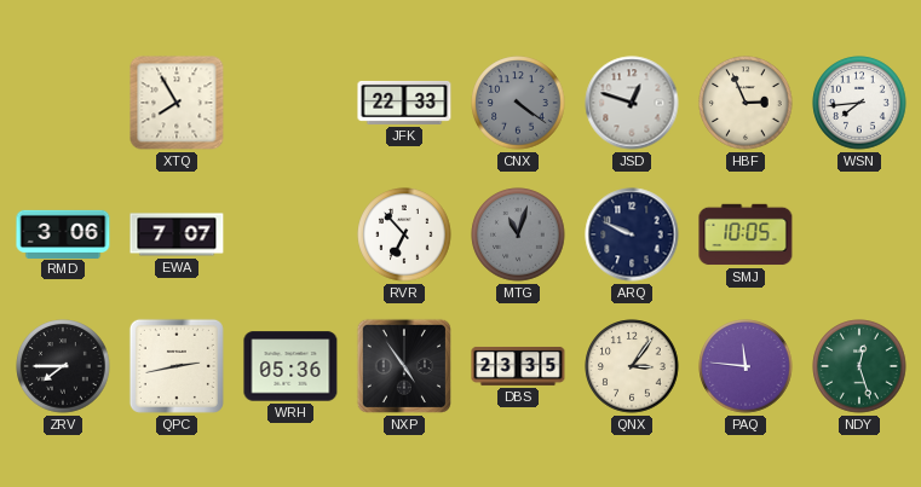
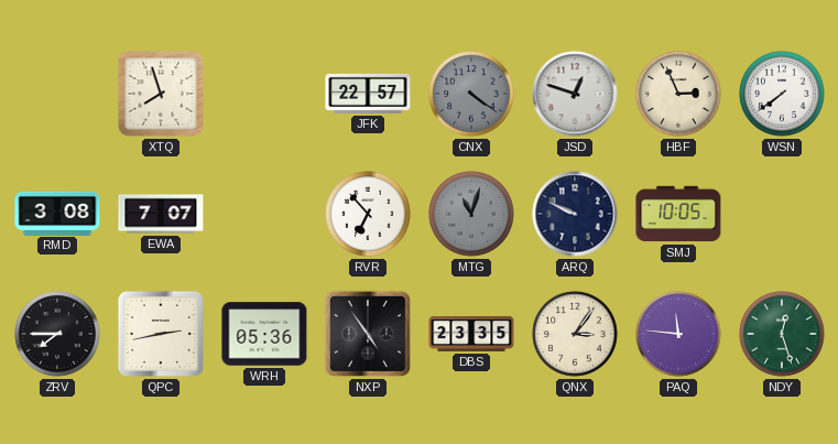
XTQ: 7:55 -> 7:57
JFK: 22:33 -> 22:57
WSN: 7:44 -> 7:39
RMD: 3:06 -> 3:08
